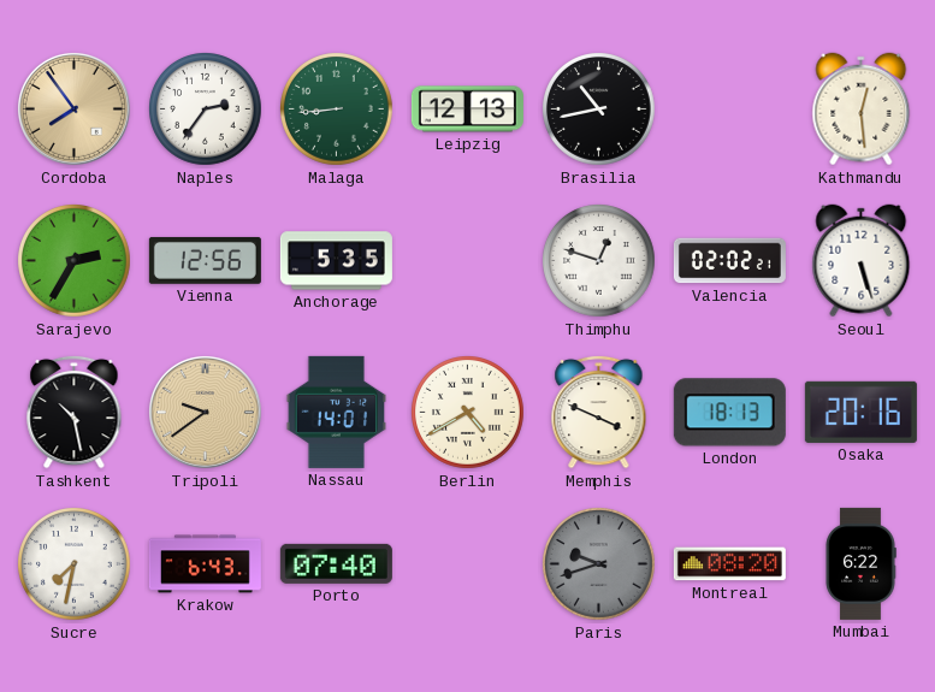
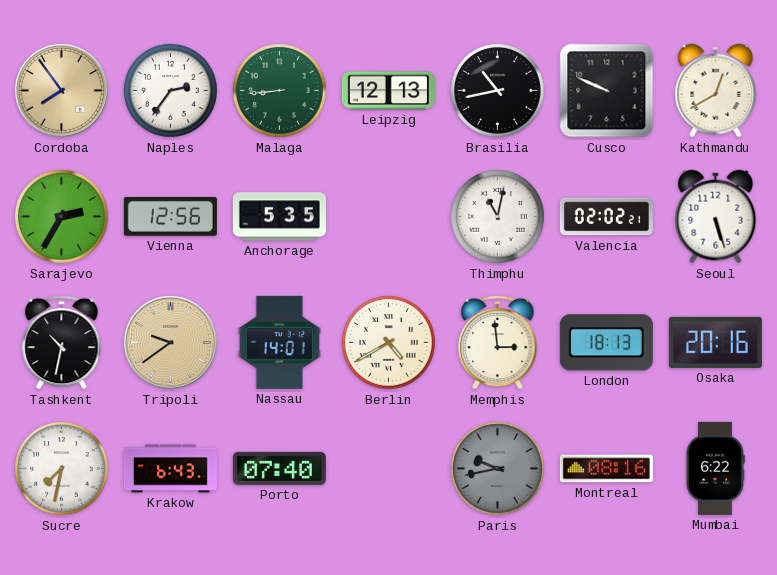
Cusco: none -> 9:49
Kathmandu: 12:29 -> 12:40
Thimphu: 12:48 -> 11:02
Tashkent: 10:28 -> 10:32
Memphis: 3:49 -> 2:59
Paris: 9:42 -> 9:43
Montreal: 08:20 -> 08:16
